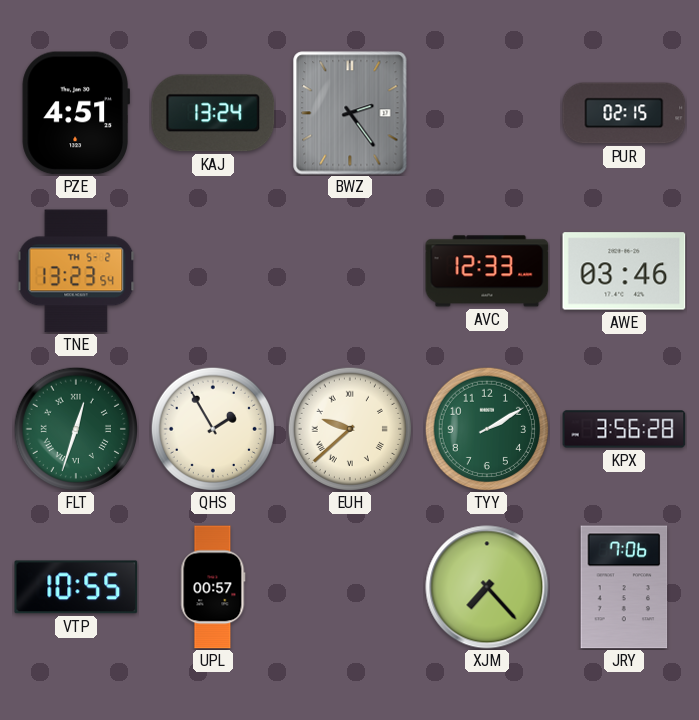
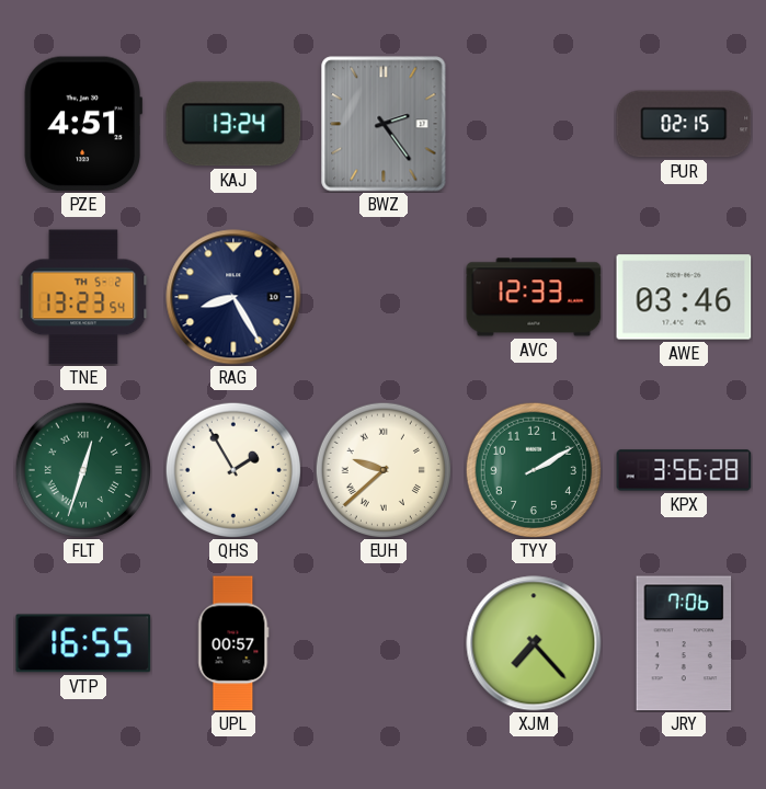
RAG: none -> 8:25
VTP: 10:55 -> 16:55
